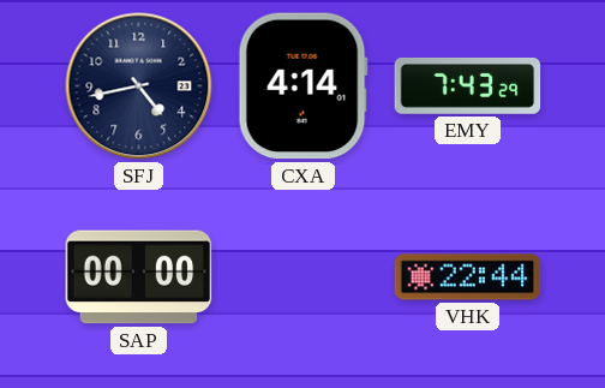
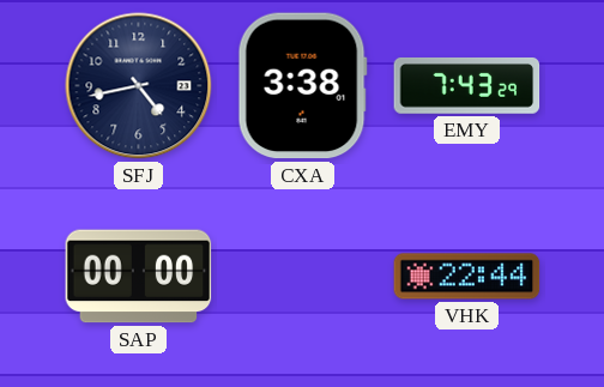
CXA: 4:14 -> 3:38
